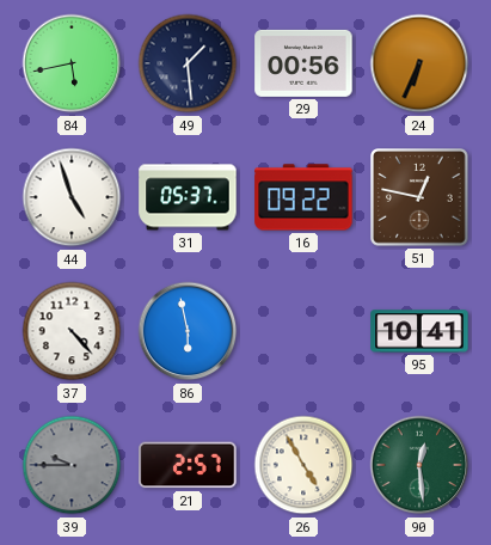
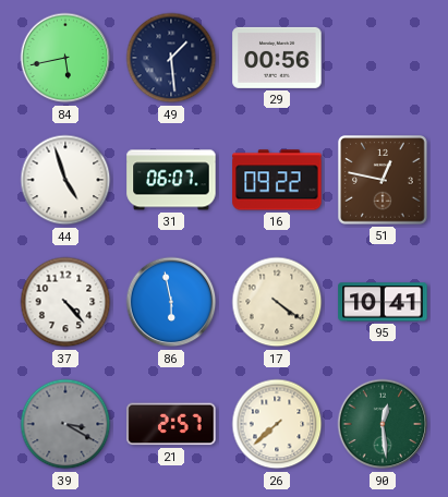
24: 6:34 -> none
31: 05:37 -> 06:07
17: none -> 4:21
39: 9:45 -> 3:20
26: 4:55 -> 7:38
